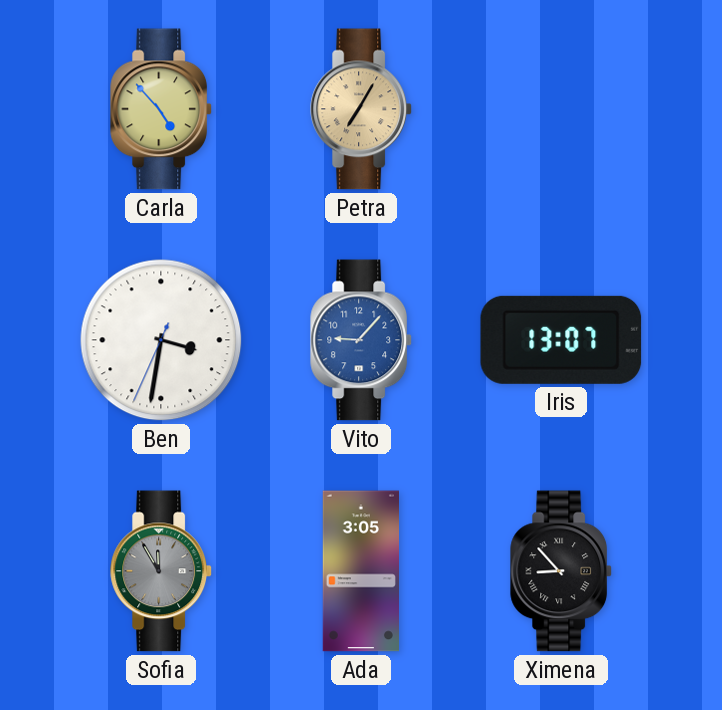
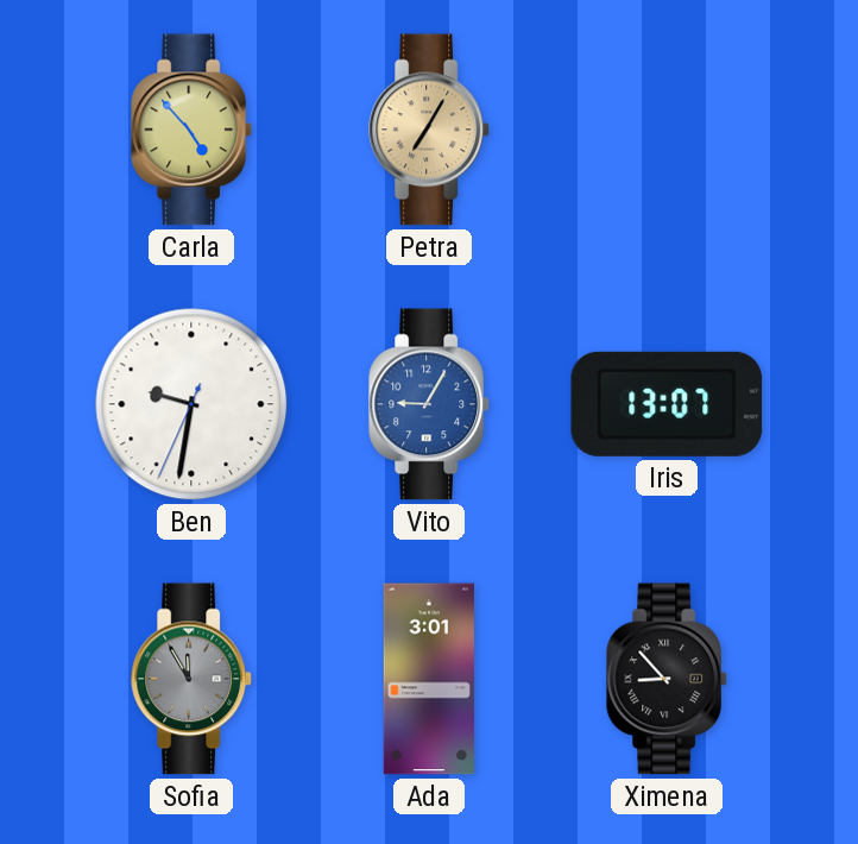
Ben: 3:31 -> 9:31
Vito: 9:07 -> 9:05
Ada: 3:05 -> 3:01
